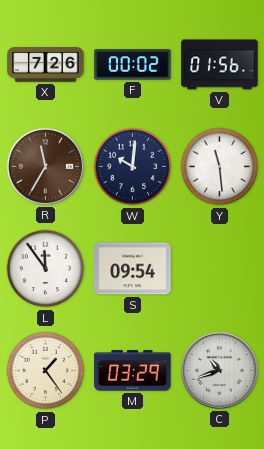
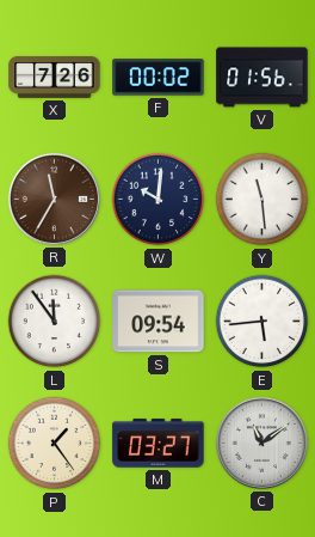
E: none -> 5:44
M: 03:29 -> 03:27
C: 10:42 -> 11:09
